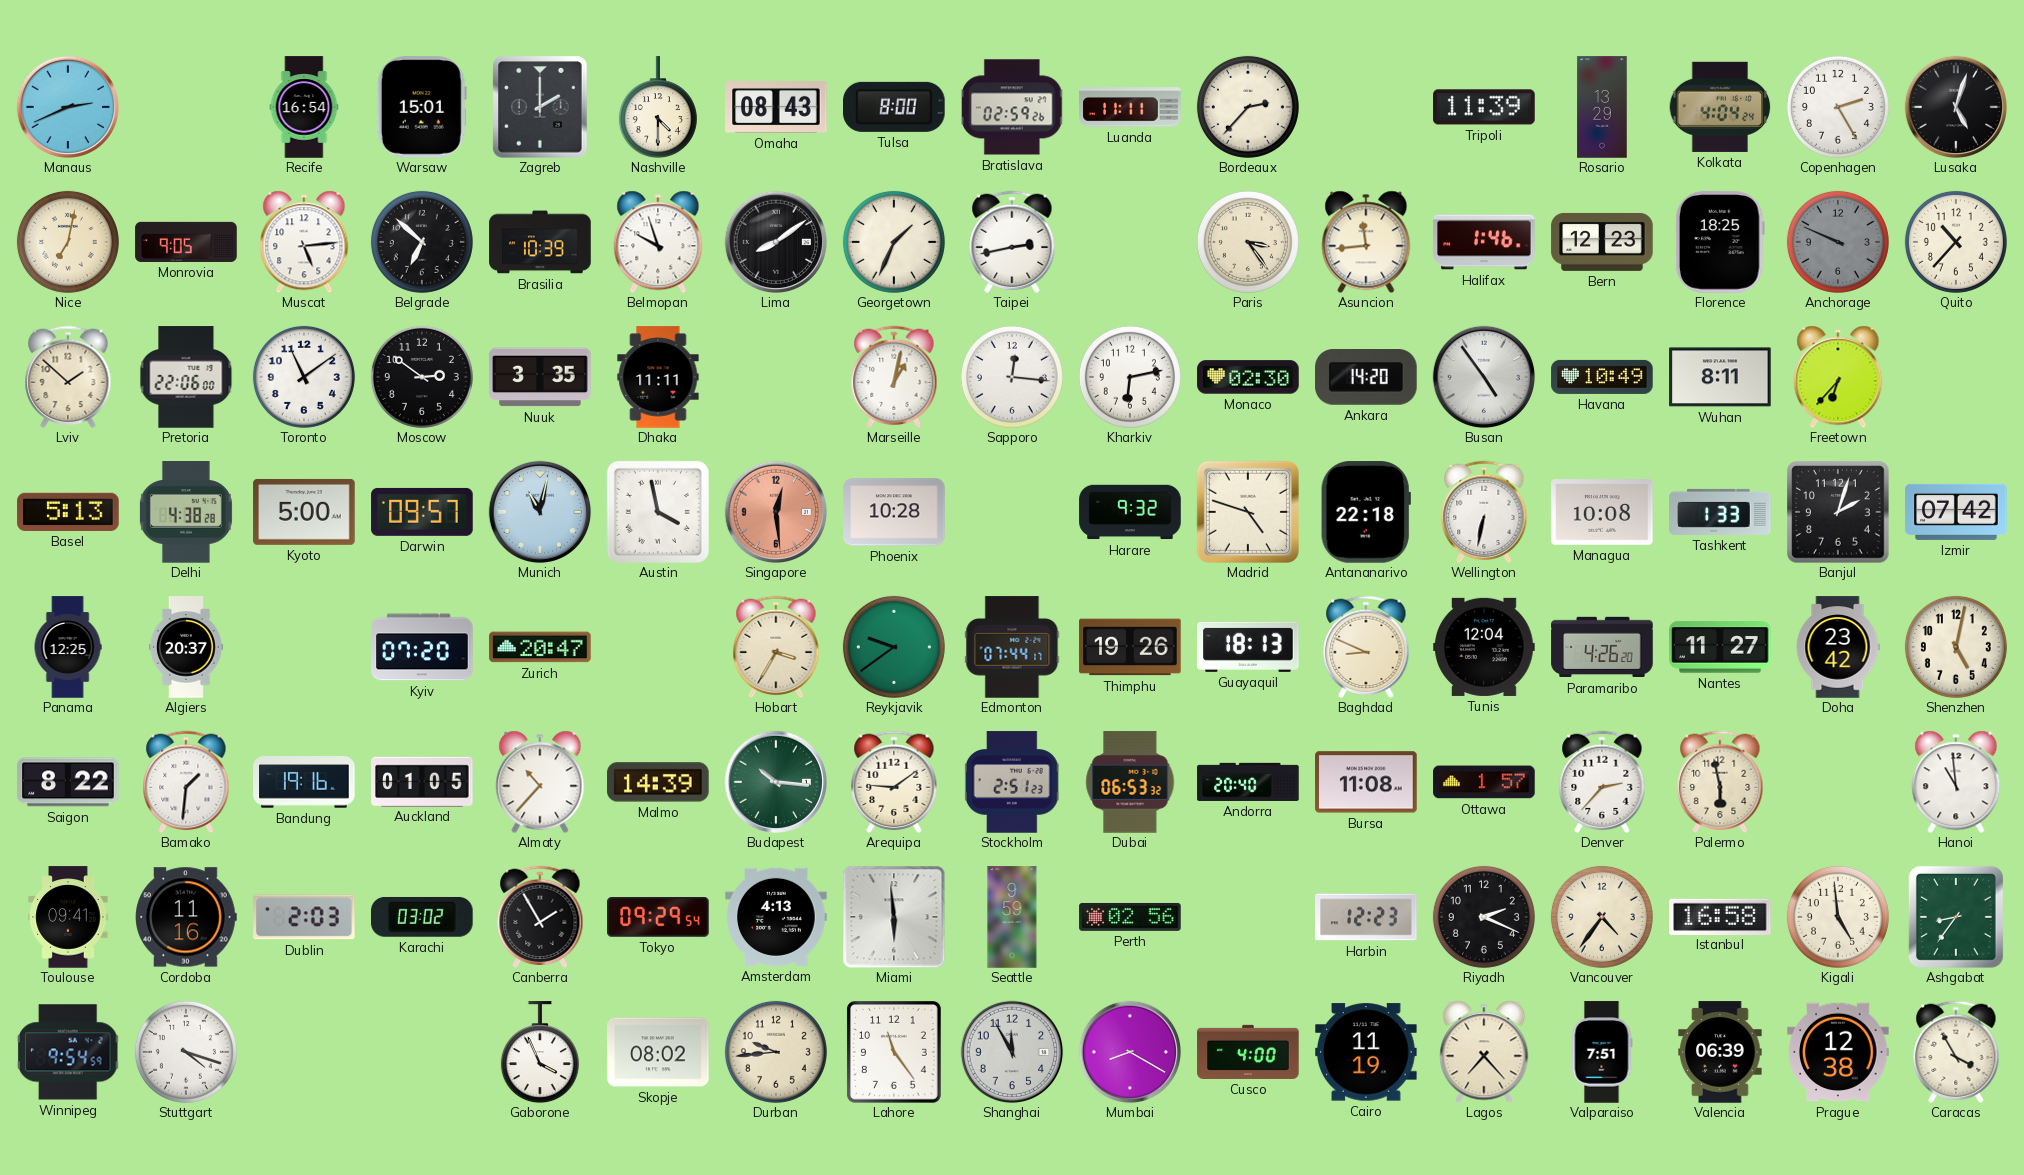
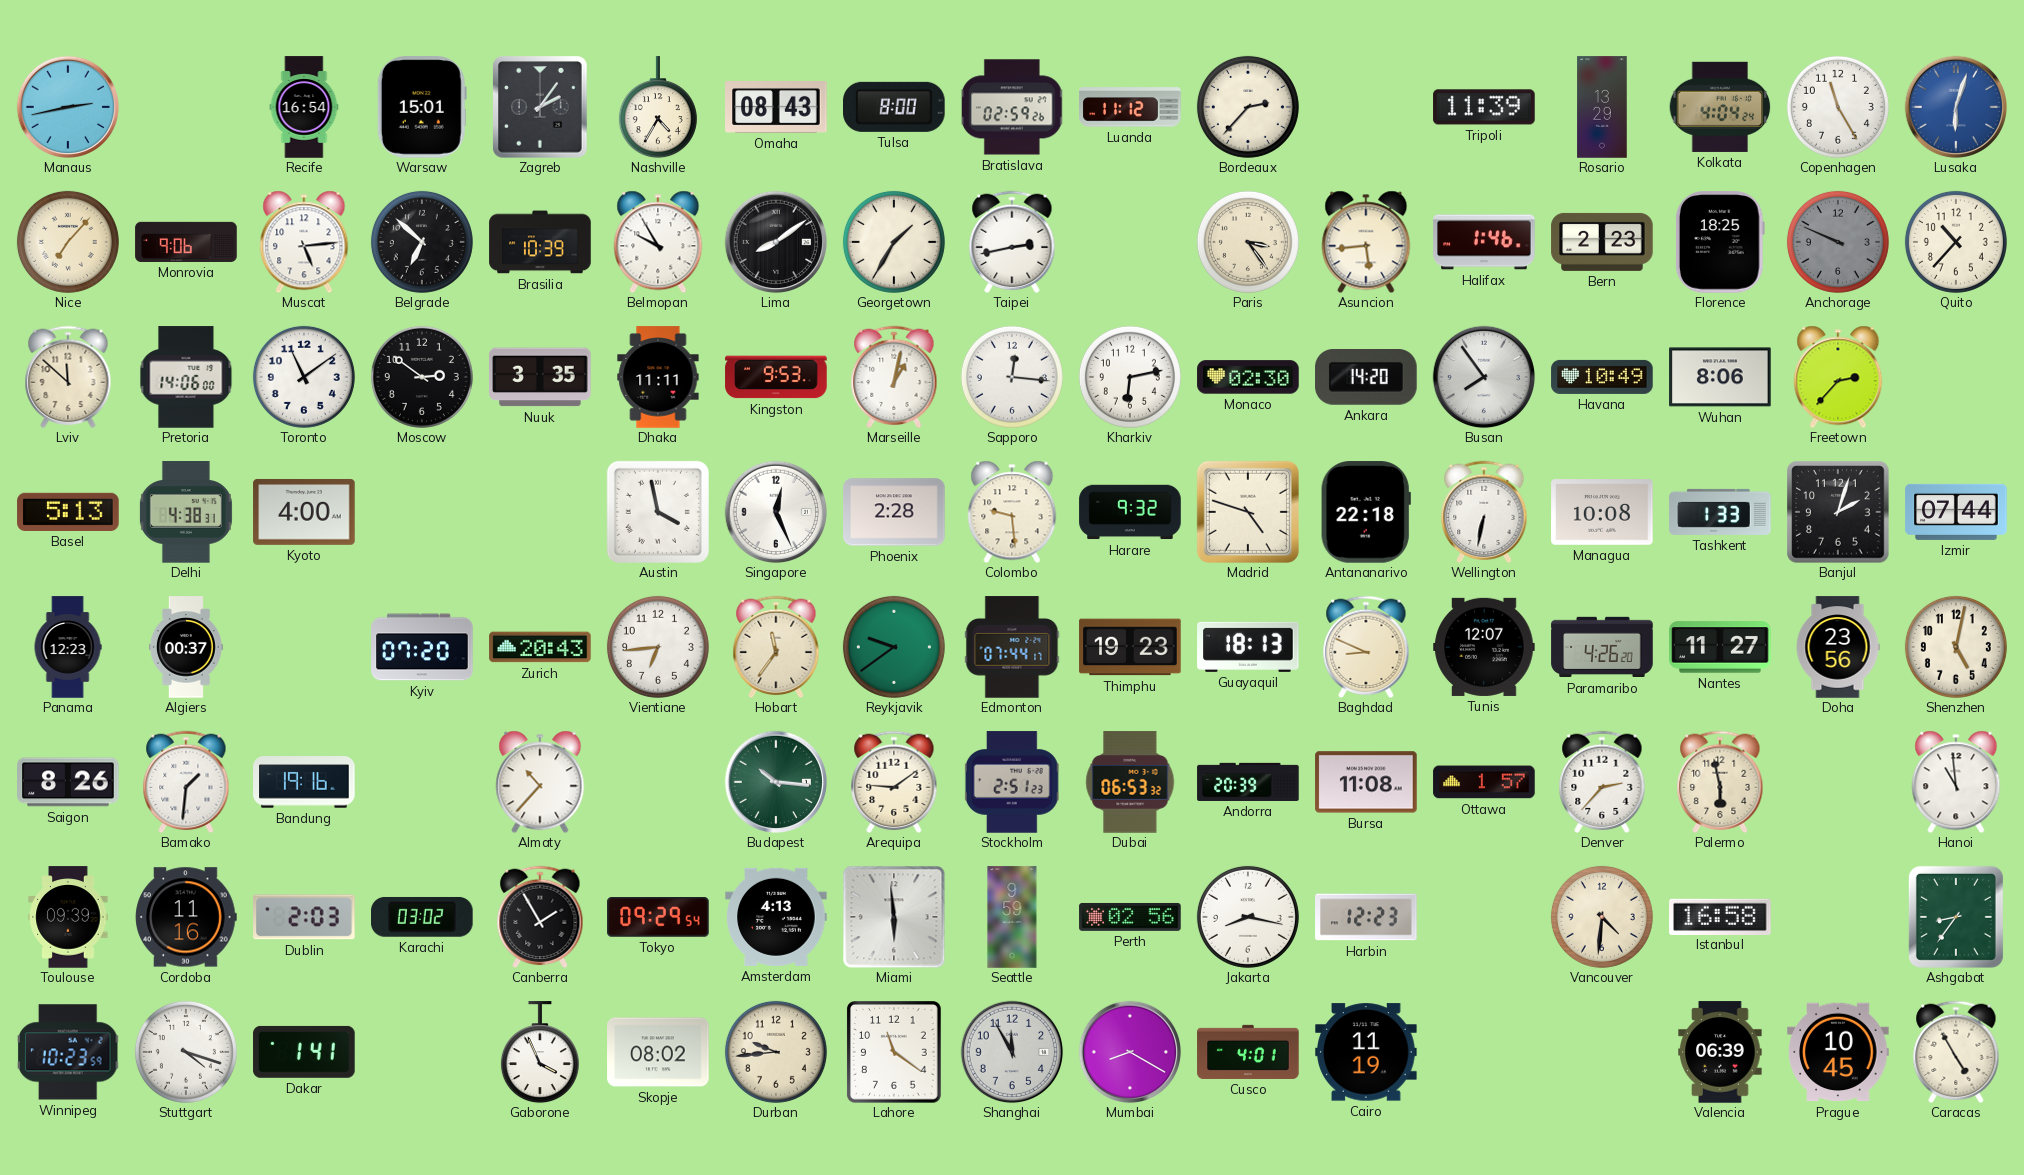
Manaus: 2:41 -> 2:43
Zagreb: 2:00 -> 2:06
Nashville: 4:30 -> 4:35
Luanda: 11:11 -> 11:12
Copenhagen: 2:25 -> 11:25
Lusaka: 5:03 -> 6:03
Lusaka dial: black -> blue
Nice: 7:02 -> 7:07
Monrovia: 9:05 -> 9:06
Belmopan: 9:57 -> 9:55
Georgetown: 1:34 -> 1:35
Asuncion: 11:44 -> 5:44
Bern: 12:23 -> 2:23
Lviv: 1:52 -> 11:52
Pretoria: 22:06 -> 14:06
Kingston: none -> 9:53
Busan: 4:54 -> 7:54
Wuhan: 8:11 -> 8:06
Freetown: 6:37 -> 2:37
Delhi: 4:38:28 -> 4:38:31
Kyoto: 5:00 -> 4:00
Darwin: 09:57 -> none
Munich: 11:02 -> none
Singapore: 12:29 -> 12:26
Singapore dial: salmon -> white
Phoenix: 10:28 -> 2:28
Colombo: none -> 9:29
Izmir: 07:42 -> 07:44
Panama: 12:25 -> 12:23
Algiers: 20:37 -> 00:37
Zurich: 20:47 -> 20:43
Vientiane: none -> 6:44
Hobart: 3:35 -> 11:36
Thimphu: 19:26 -> 19:23
Tunis: 12:04 -> 12:07
Doha: 23:42 -> 23:56
Saigon: 8:22 -> 8:26
Auckland: 01:05 -> none
Malmo: 14:39 -> none
Andorra: 20:40 -> 20:39
Toulouse: 09:41 -> 09:39
Jakarta: none -> 8:17
Riyadh: 2:19 -> none
Vancouver: 4:36 -> 4:31
Kigali: 4:59 -> none
Winnipeg: 9:54 -> 10:23
Dakar: none -> 1:41
Lahore: 11:24 -> 11:21
Cusco: 4:00 -> 4:01
Lagos: 7:23 -> none
Valparaiso: 7:51 -> none
Prague: 12:38 -> 10:45
Caracas: 3:55 -> 4:55
